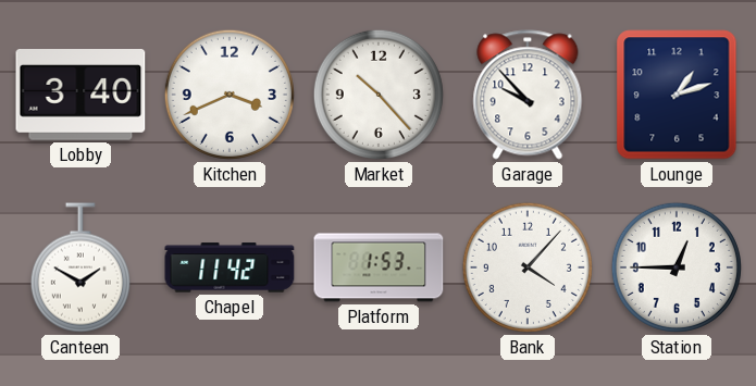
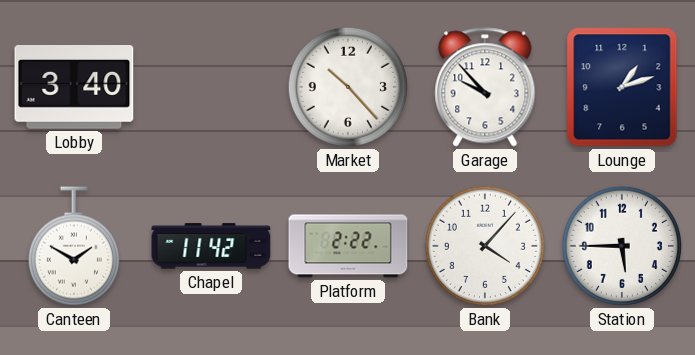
Kitchen: 3:41 -> none
Platform: 1:53 -> 2:22
Station: 12:45 -> 5:45
